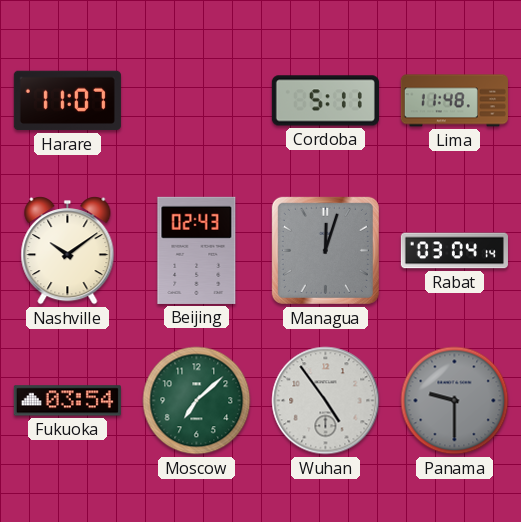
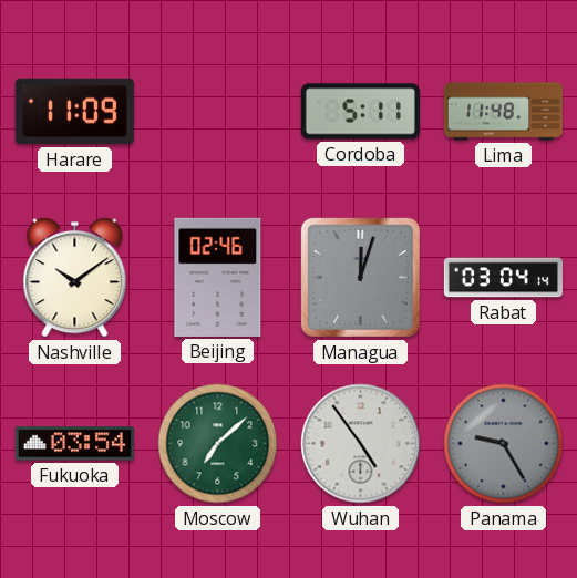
Harare: 11:07 -> 11:09
Beijing: 02:43 -> 02:46
Panama: 9:30 -> 9:25
